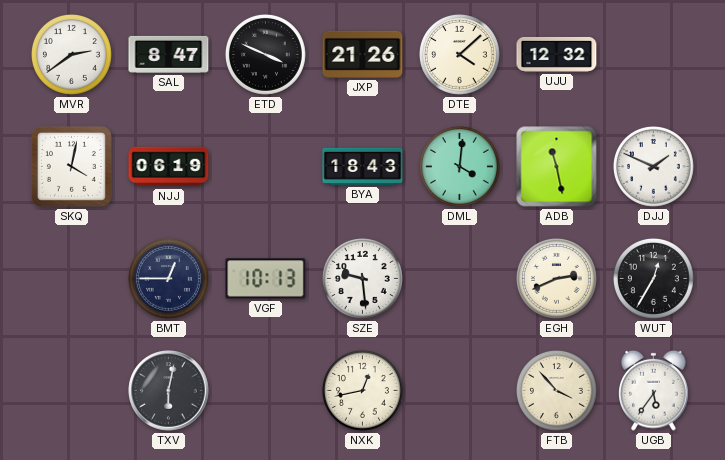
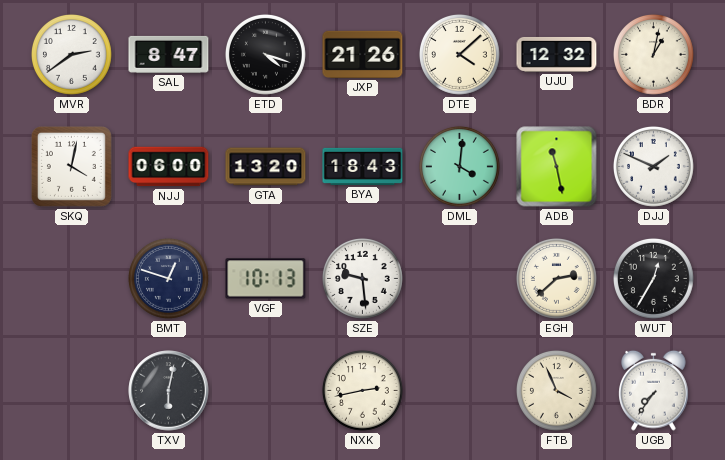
ETD: 3:49 -> 4:18
BDR: none -> 1:02
NJJ: 06:19 -> 06:00
GTA: none -> 13:20
BMT: 12:45 -> 12:48
EGH: 2:41 -> 2:38
NXK: 12:43 -> 2:43
FTB: 3:53 -> 3:56
UGB: 5:36 -> 7:36
